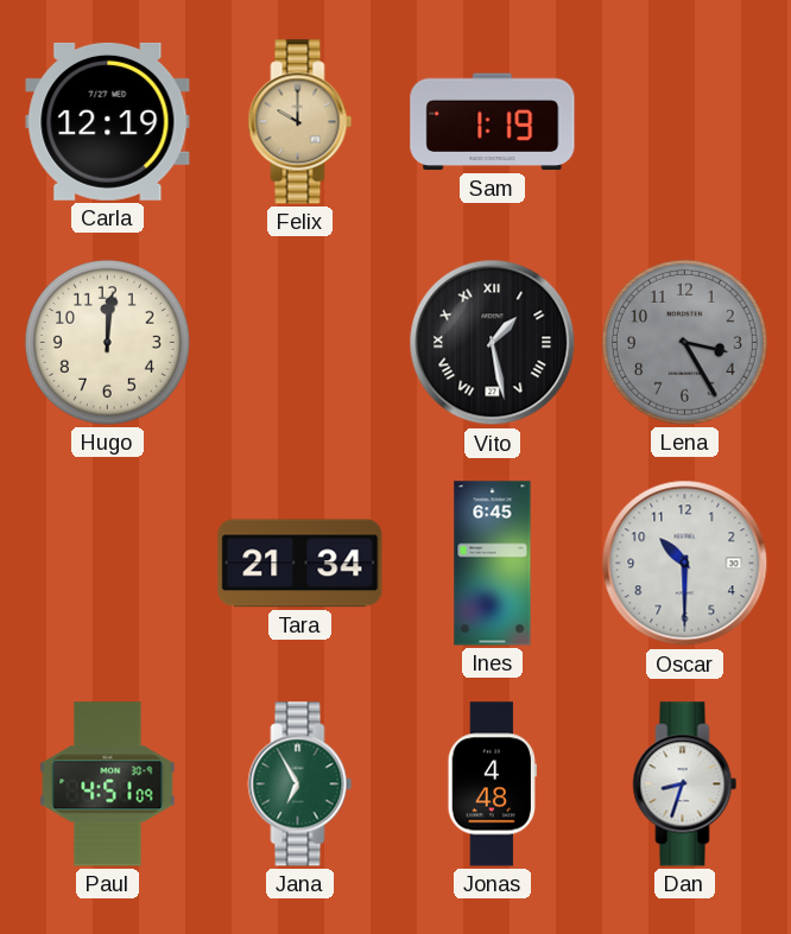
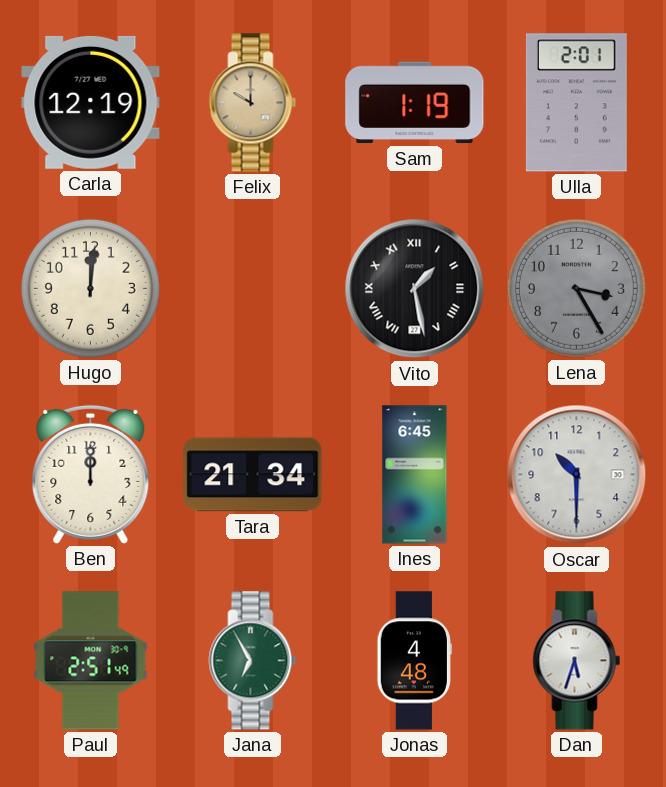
Ulla: none -> 2:01
Ben: none -> 12:00
Paul: 4:51 -> 2:51
Dan: 8:33 -> 5:33
